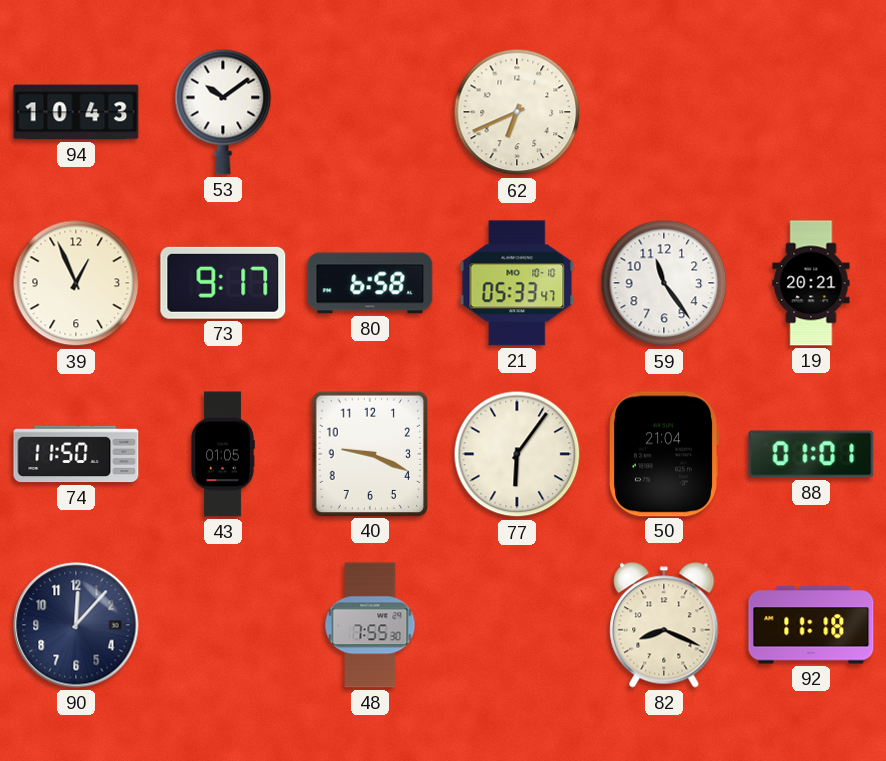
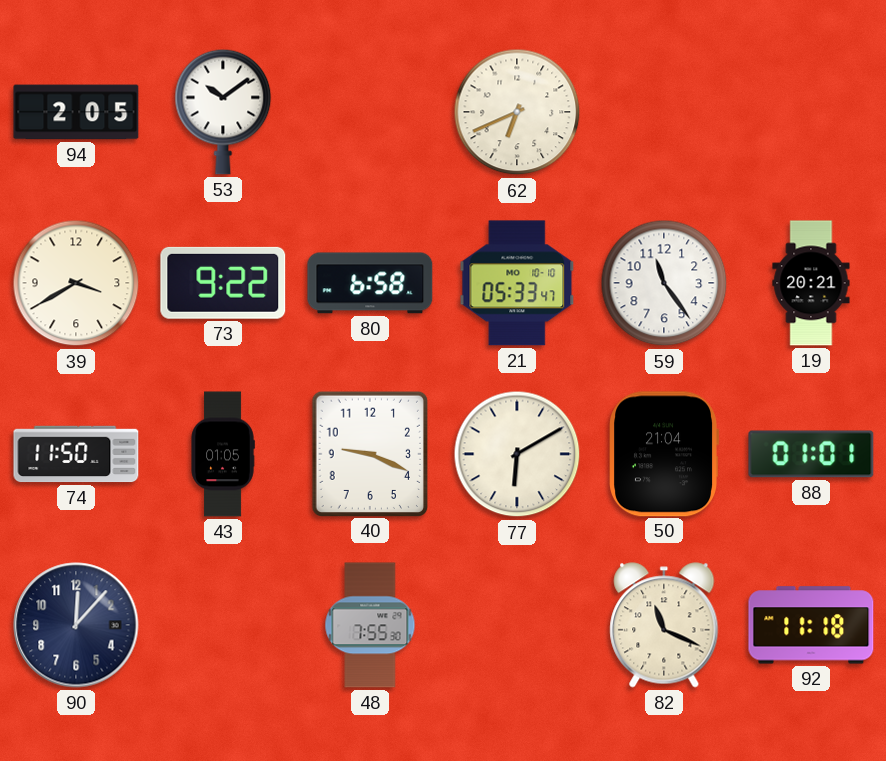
94: 10:43 -> 2:05
39: 12:56 -> 3:40
73: 9:17 -> 9:22
77: 6:06 -> 6:10
82: 8:19 -> 11:19
